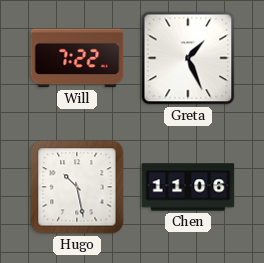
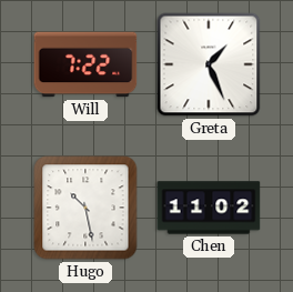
Chen: 11:06 -> 11:02
